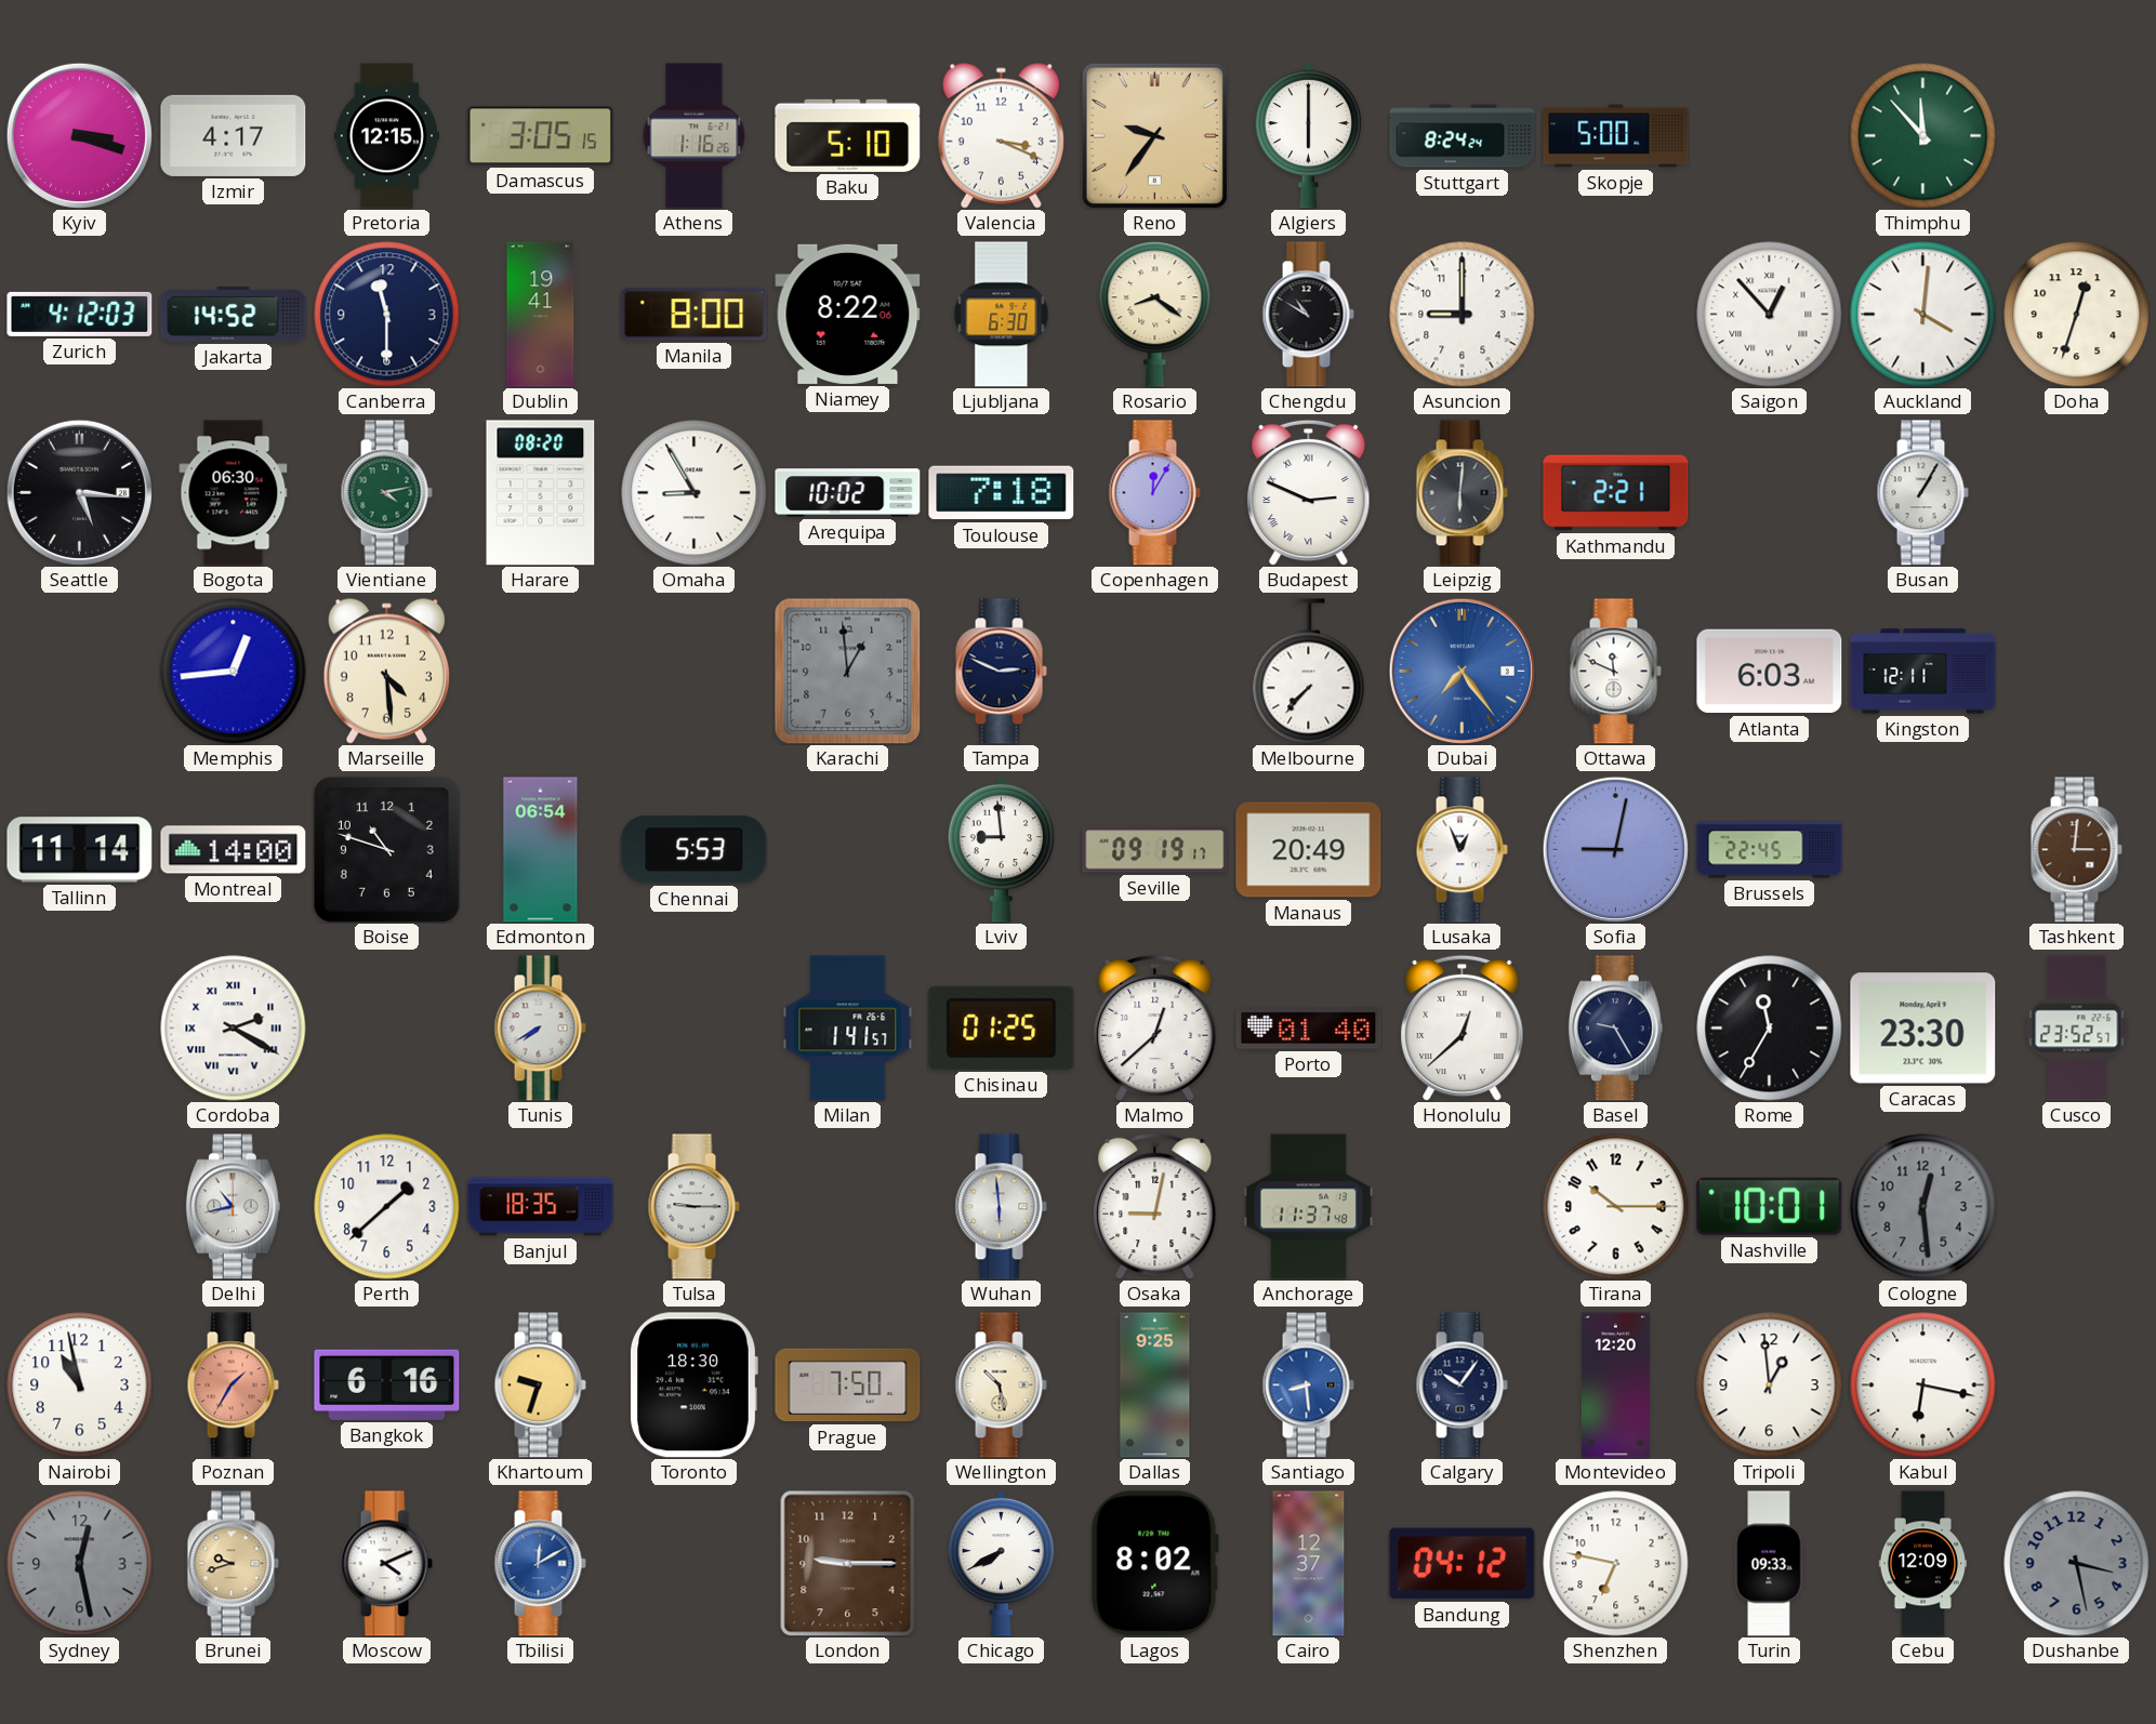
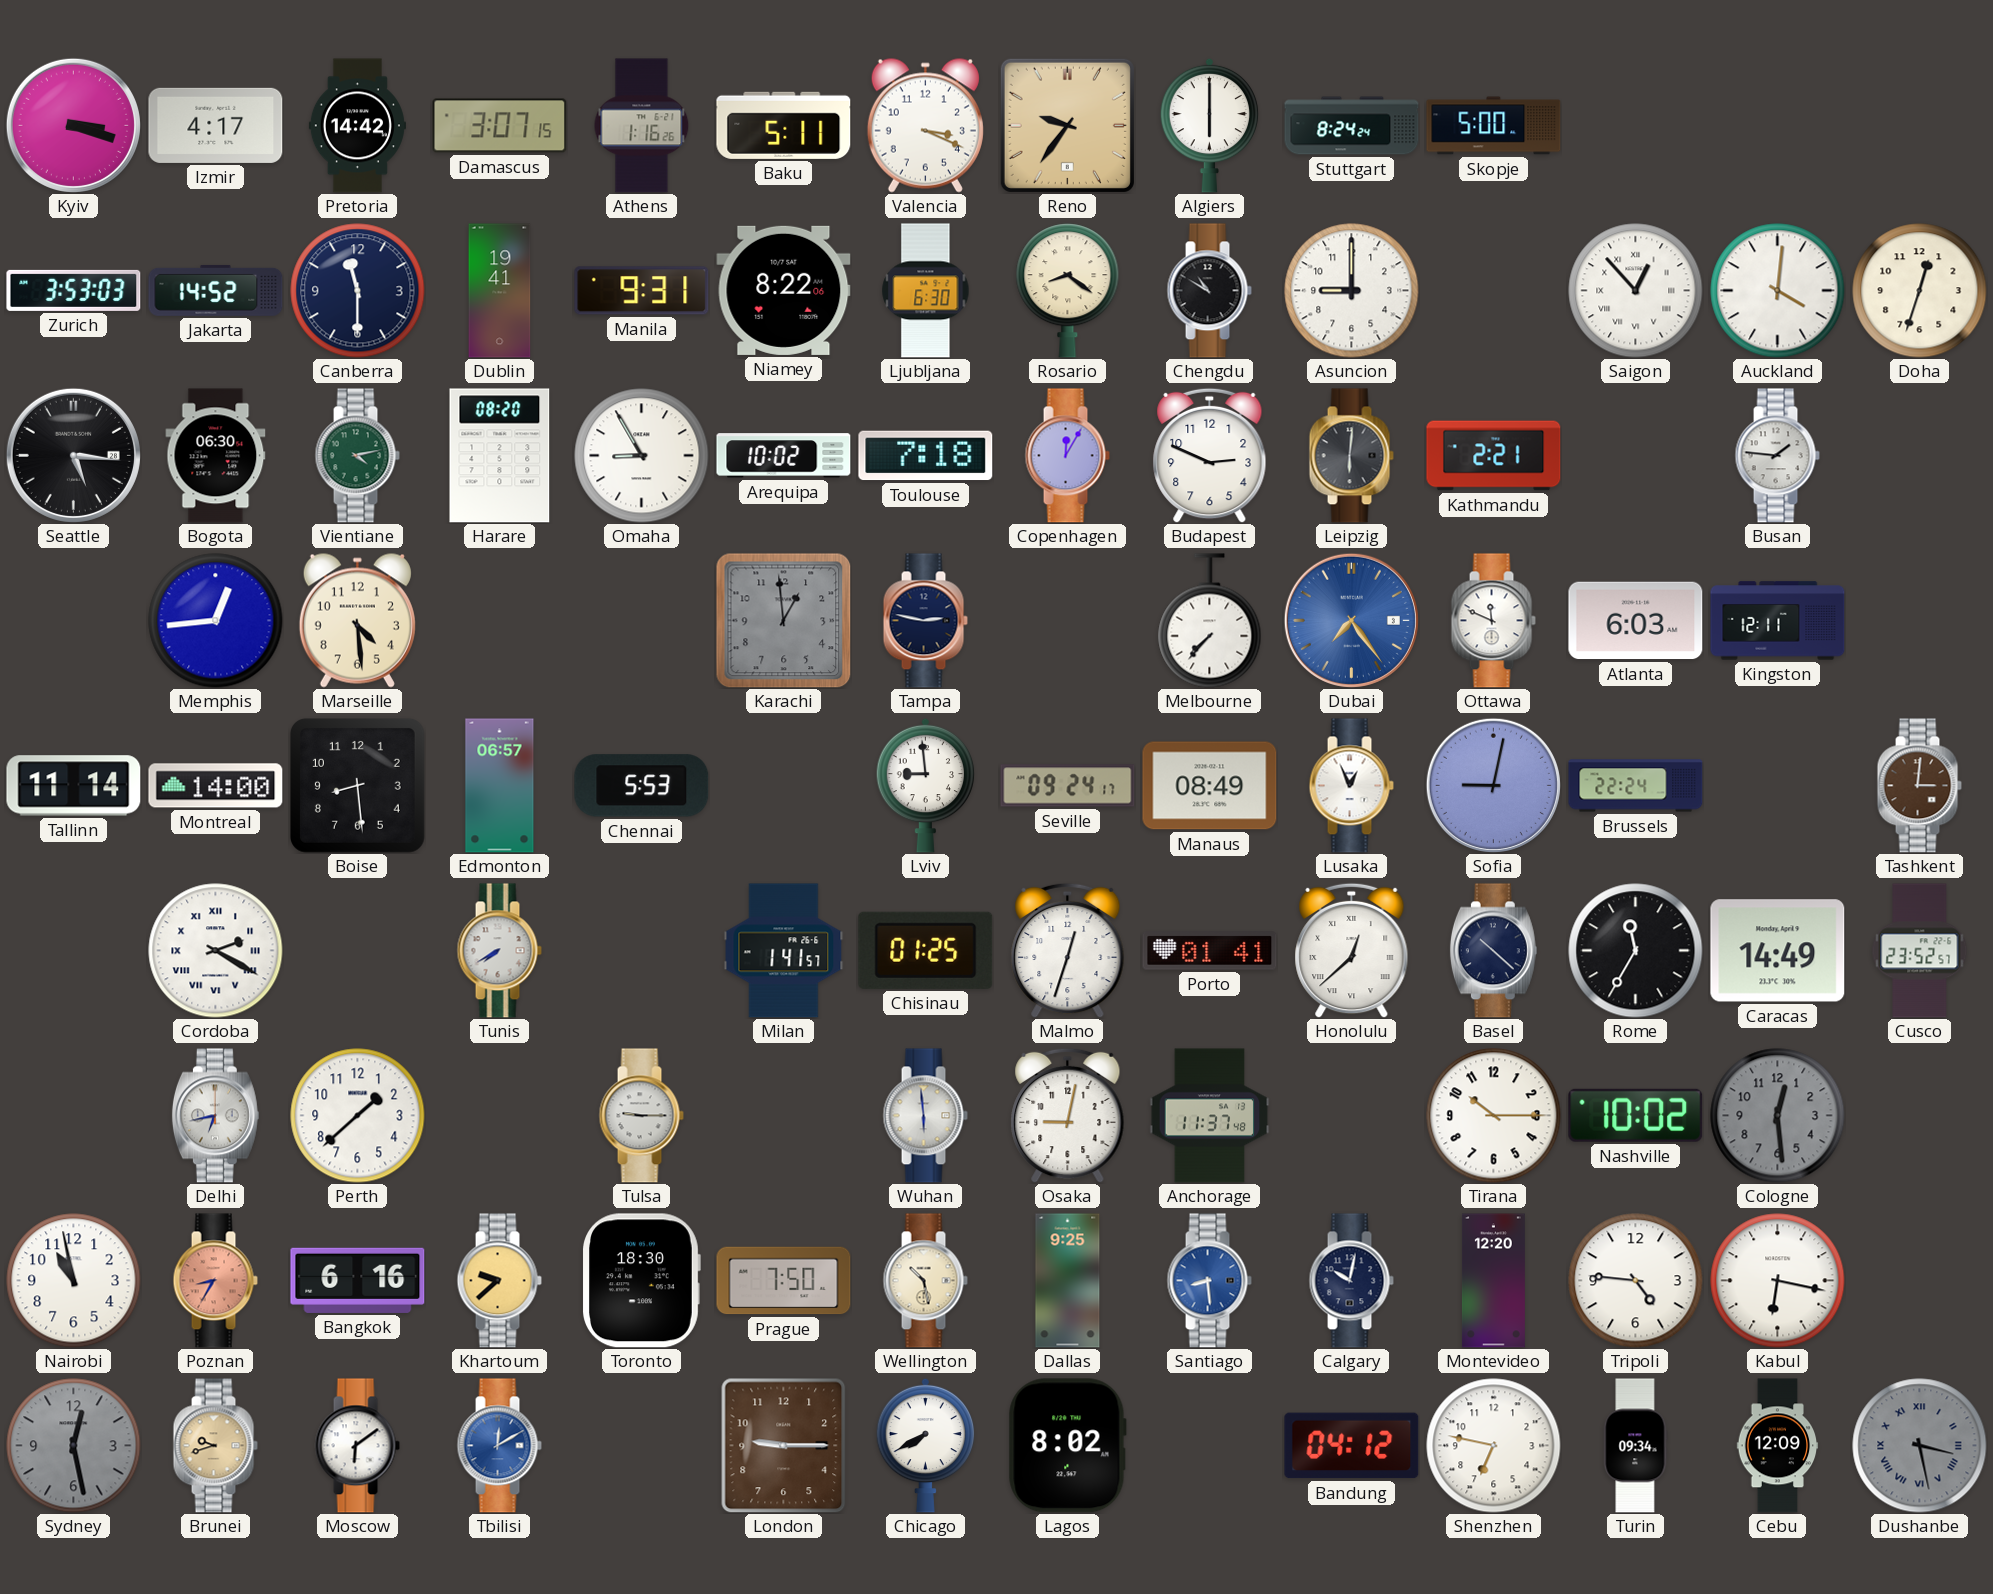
Pretoria: 12:15 -> 14:42
Damascus: 3:05 -> 3:07
Baku: 5:10 -> 5:11
Thimphu: 11:53 -> none
Zurich: 4:12 -> 3:53
Manila: 8:00 -> 9:31
Budapest numerals: Roman -> Arabic
Busan: 1:05 -> 1:46
Tampa: 2:49 -> 2:47
Boise: 10:48 -> 8:29
Edmonton: 06:54 -> 06:57
Seville: 09:19 -> 09:24
Manaus: 20:49 -> 08:49
Brussels: 22:45 -> 22:24
Malmo: 12:38 -> 12:33
Porto: 01:40 -> 01:41
Basel: 9:25 -> 10:22
Caracas: 23:30 -> 14:49
Delhi: 10:43 -> 6:43
Banjul: 18:35 -> none
Nashville: 10:01 -> 10:02
Poznan: 1:35 -> 8:35
Khartoum: 9:33 -> 9:38
Calgary: 10:06 -> 10:02
Tripoli: 12:59 -> 4:46
Moscow: 4:11 -> 6:09
Cairo: 12:37 -> none
Turin: 09:33 -> 09:34
Dushanbe numerals: Arabic -> Roman
